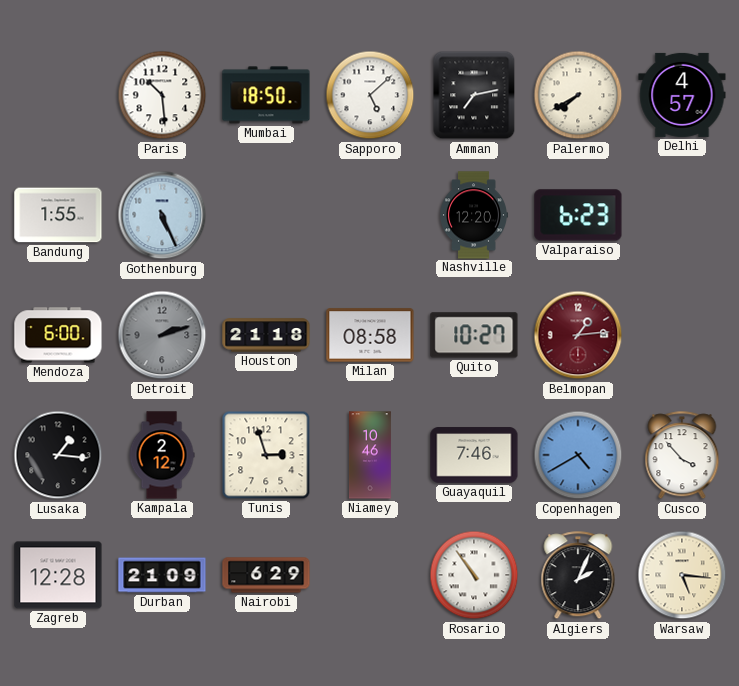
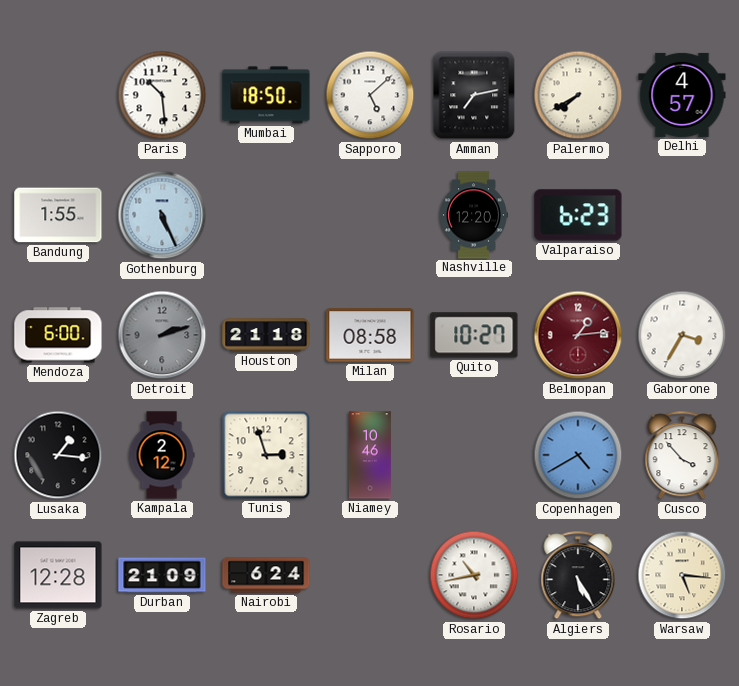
Gaborone: none -> 3:35
Guayaquil: 7:46 -> none
Nairobi: 6:29 -> 6:24
Rosario: 10:54 -> 10:43
Algiers: 2:04 -> 5:25
